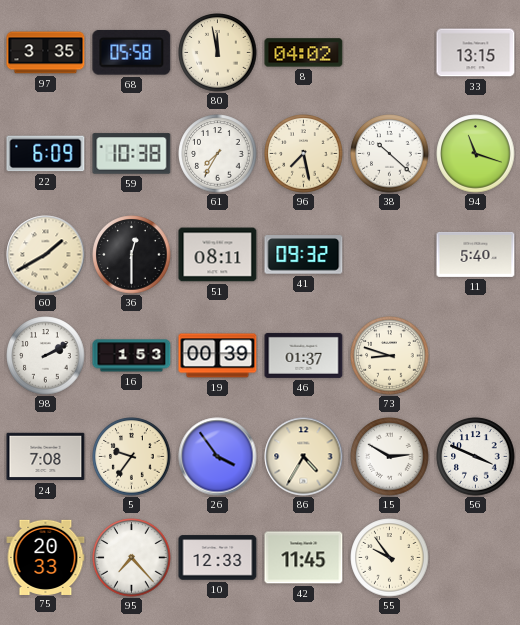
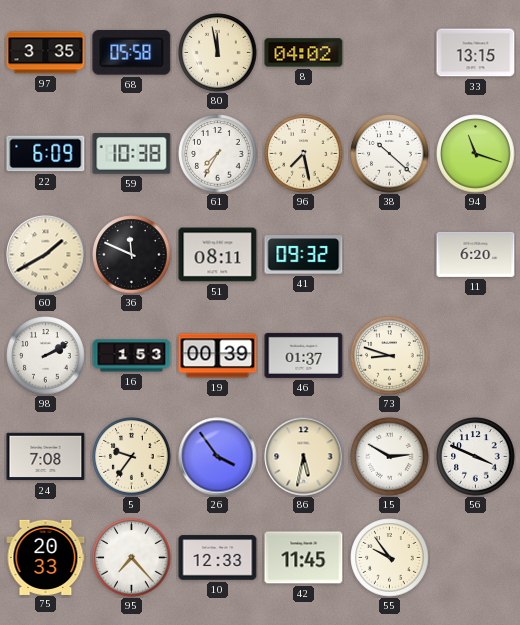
36: 12:30 -> 11:49
11: 5:40 -> 6:20
86: 4:35 -> 5:32
